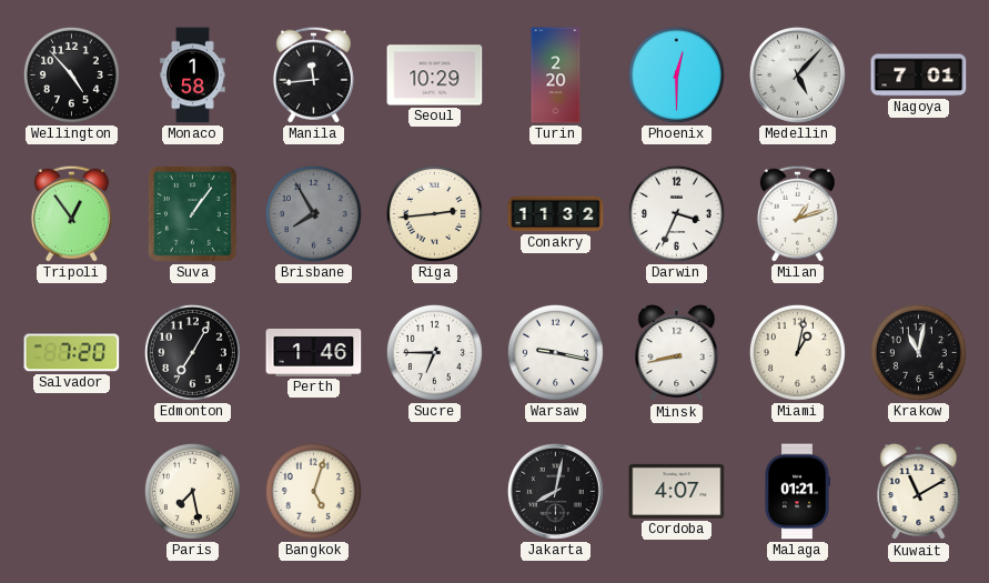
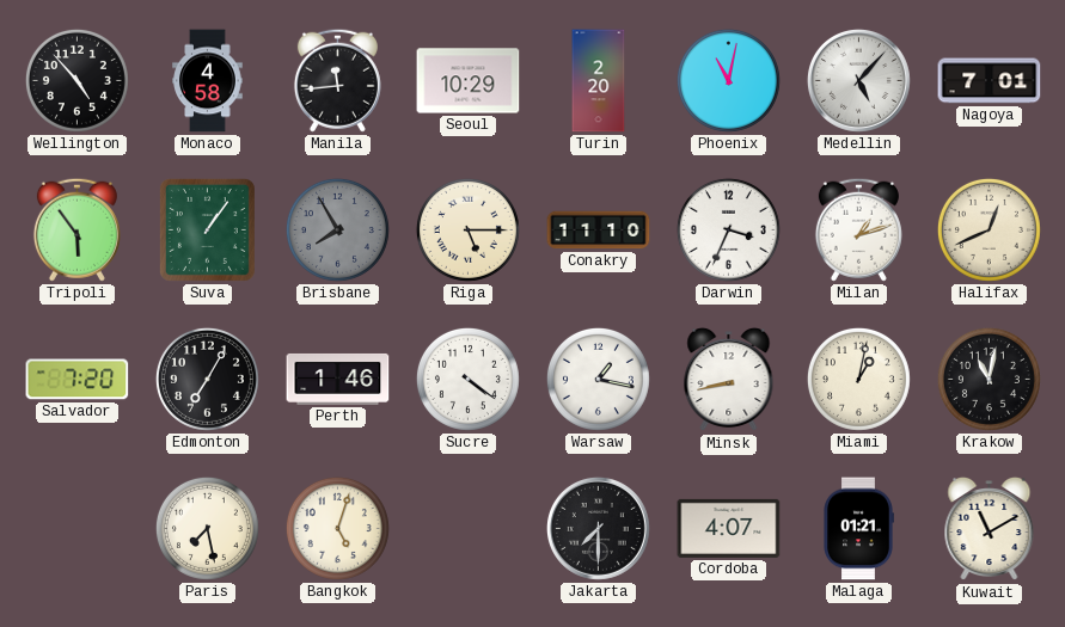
Monaco: 1:58 -> 4:58
Phoenix: 12:30 -> 11:02
Tripoli: 12:54 -> 5:54
Riga: 2:44 -> 5:15
Conakry: 11:32 -> 11:10
Halifax: none -> 12:41
Sucre: 6:45 -> 4:21
Warsaw: 9:17 -> 1:17
Jakarta: 8:02 -> 7:30
